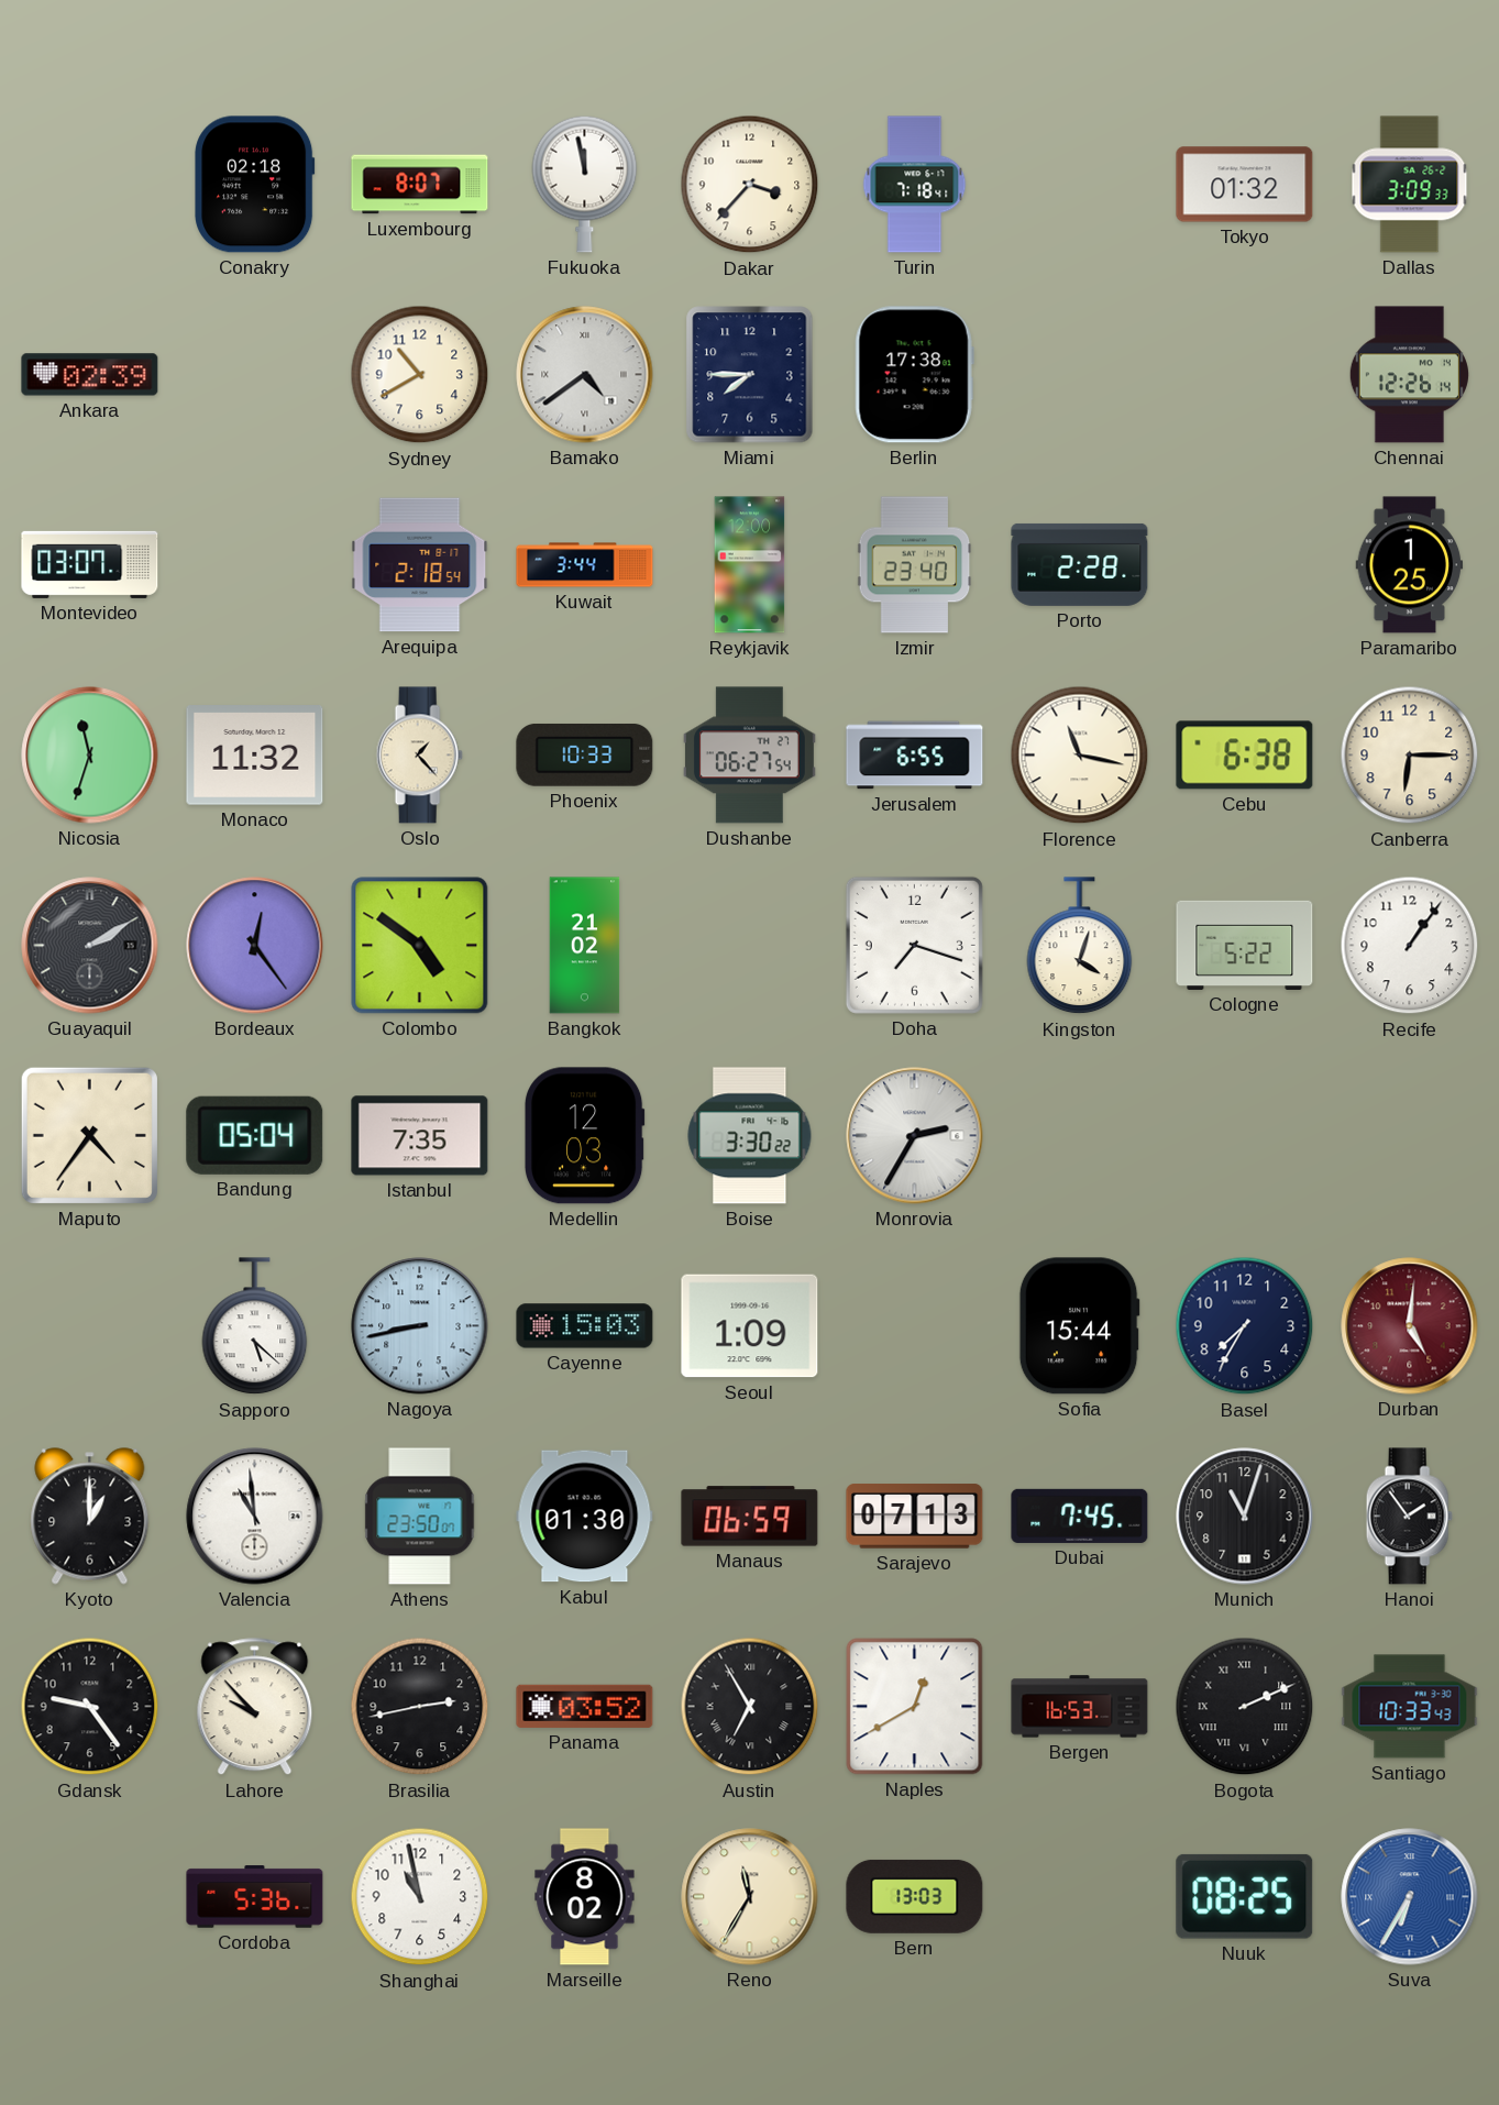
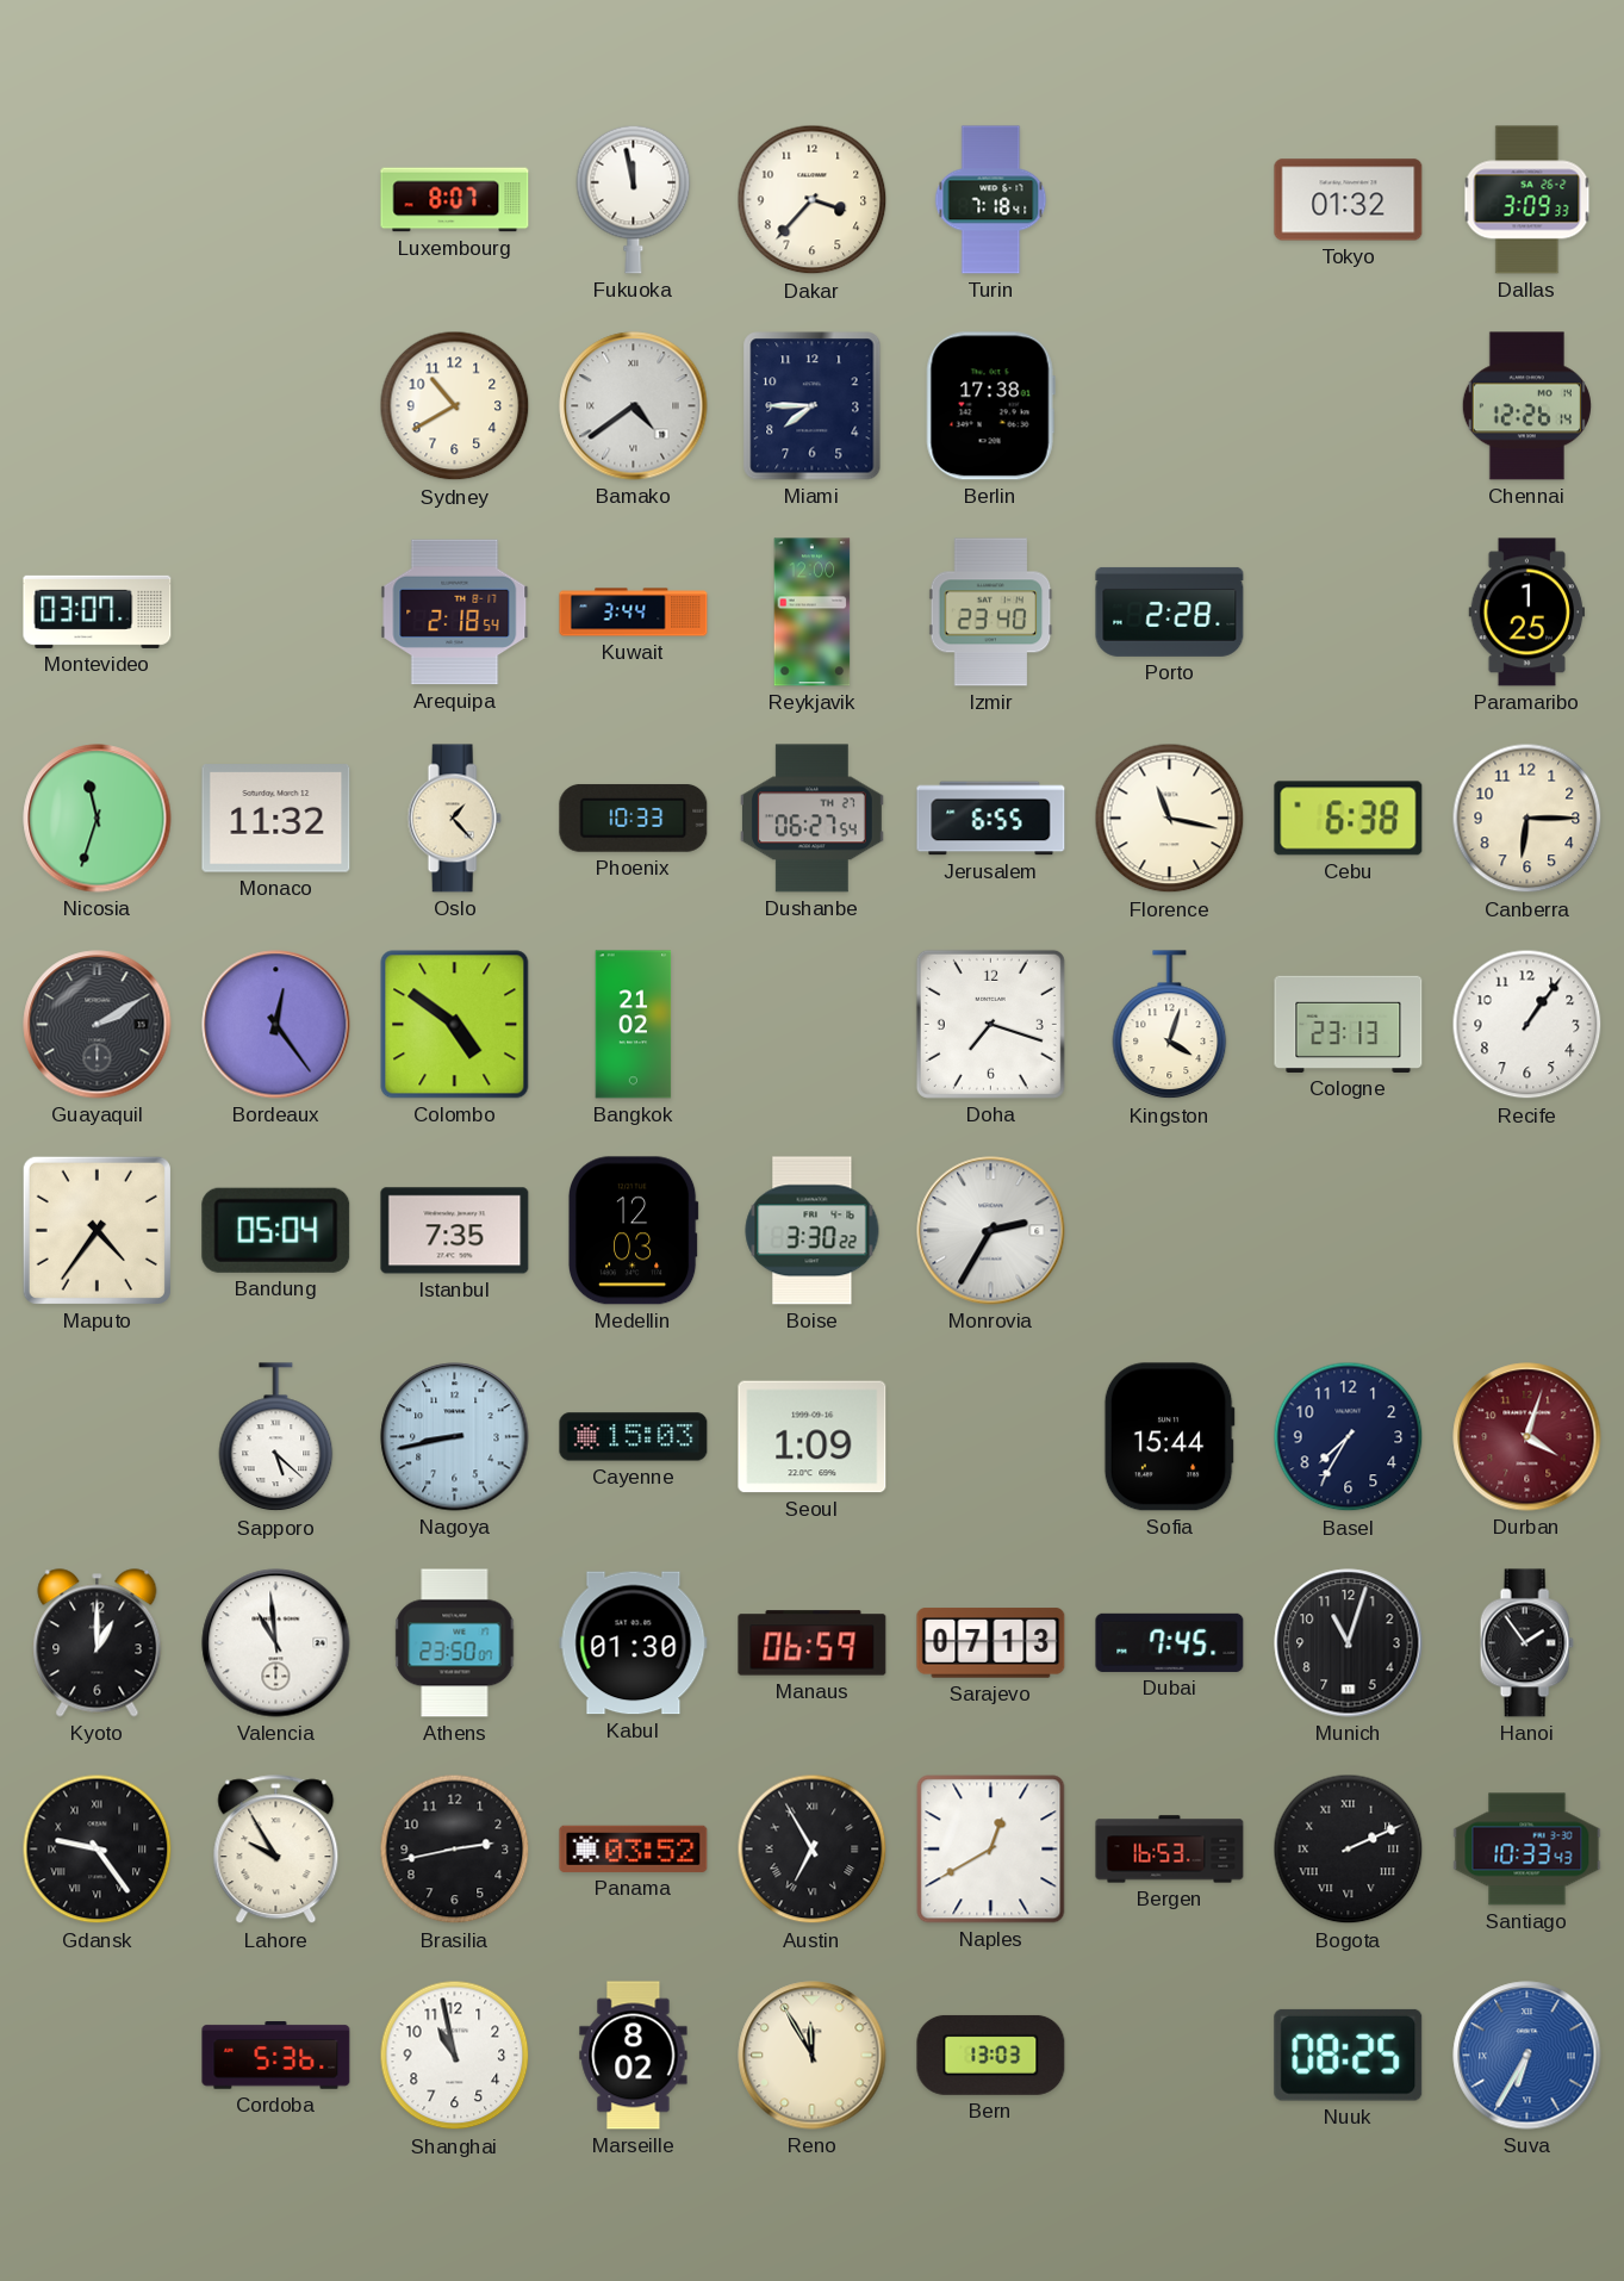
Conakry: 02:18 -> none
Ankara: 02:39 -> none
Cologne: 5:22 -> 23:13
Durban: 5:01 -> 4:03
Gdansk numerals: Arabic -> Roman
Lahore: 9:53 -> 9:55
Reno: 11:35 -> 11:55
